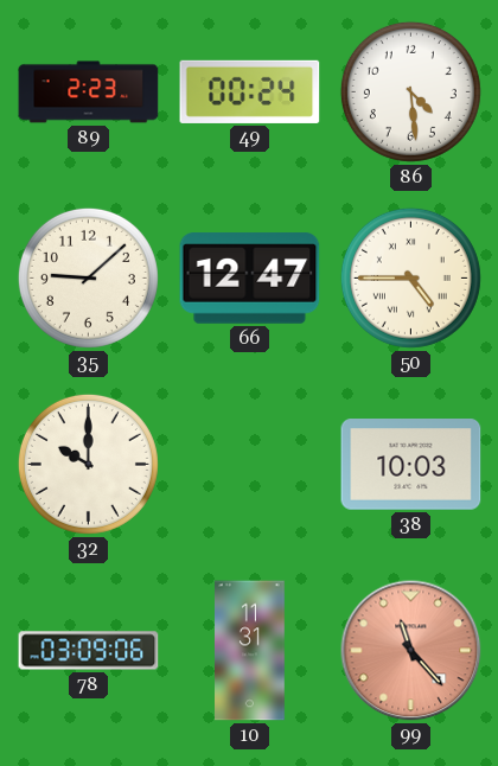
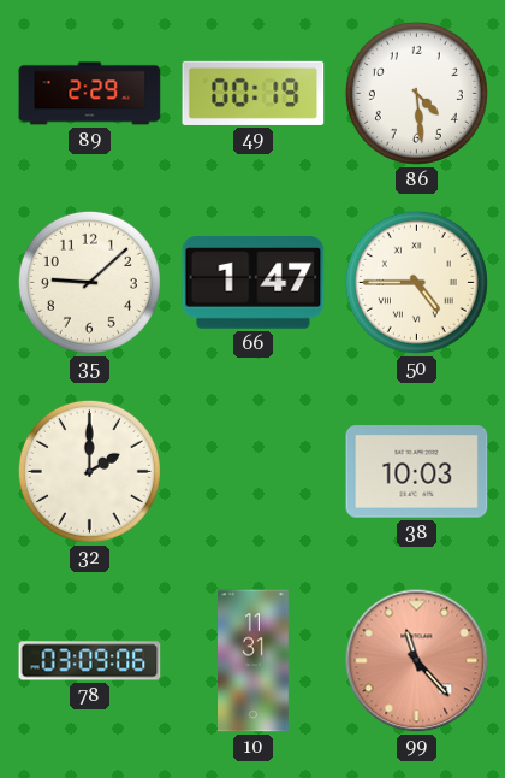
89: 2:23 -> 2:29
49: 00:24 -> 00:19
66: 12:47 -> 1:47
32: 10:00 -> 2:00
